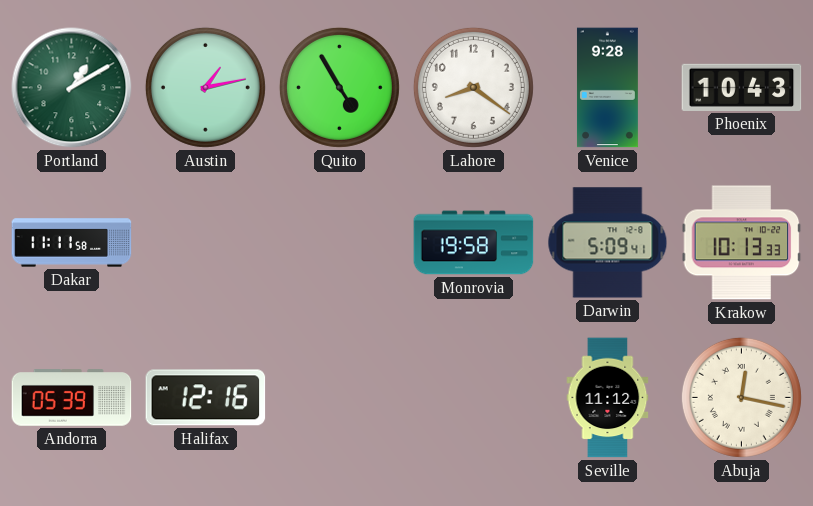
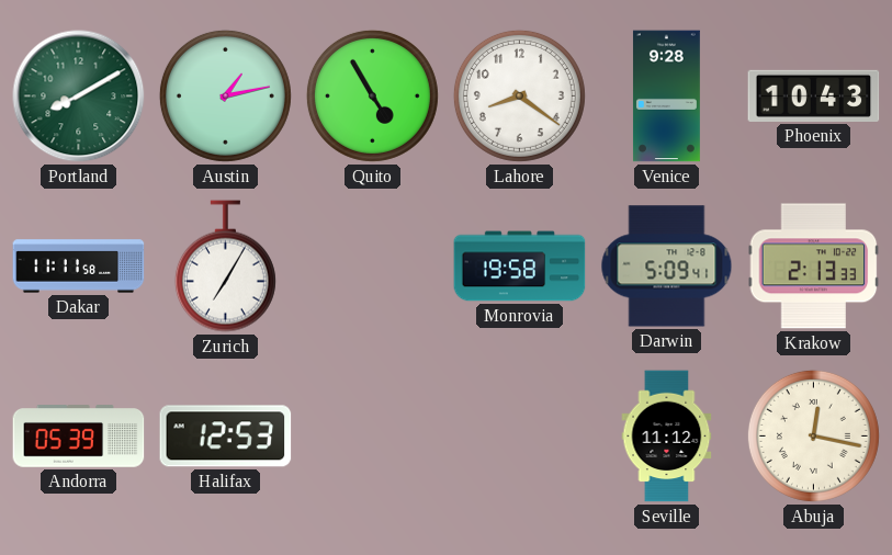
Portland: 1:10 -> 8:10
Zurich: none -> 7:05
Krakow: 10:13 -> 2:13
Halifax: 12:16 -> 12:53
